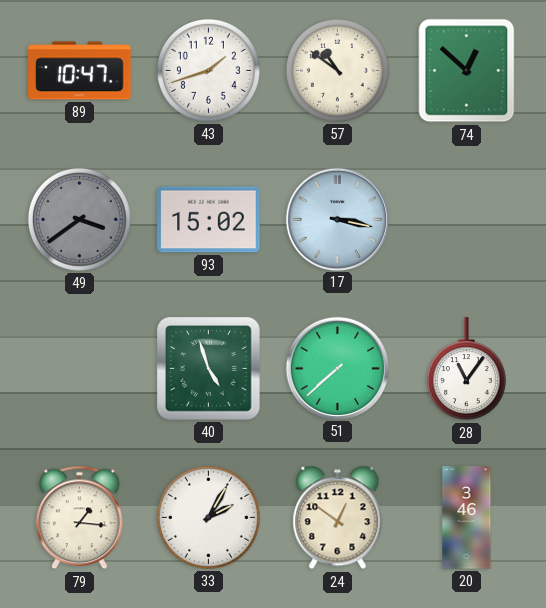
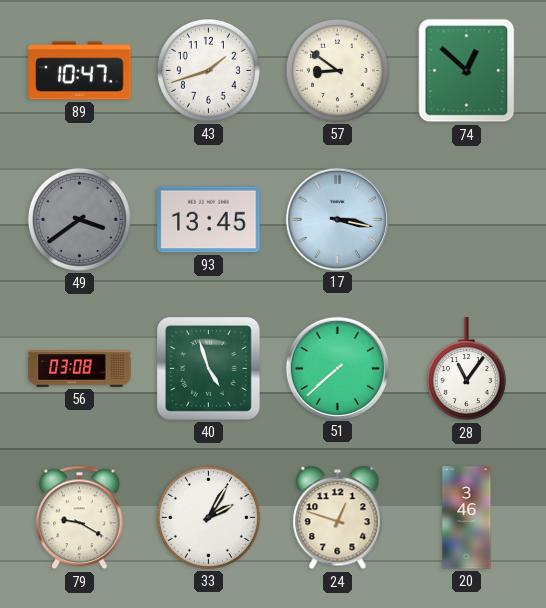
57: 10:51 -> 8:51
93: 15:02 -> 13:45
56: none -> 03:08
79: 1:16 -> 9:20
24: 12:51 -> 12:48
